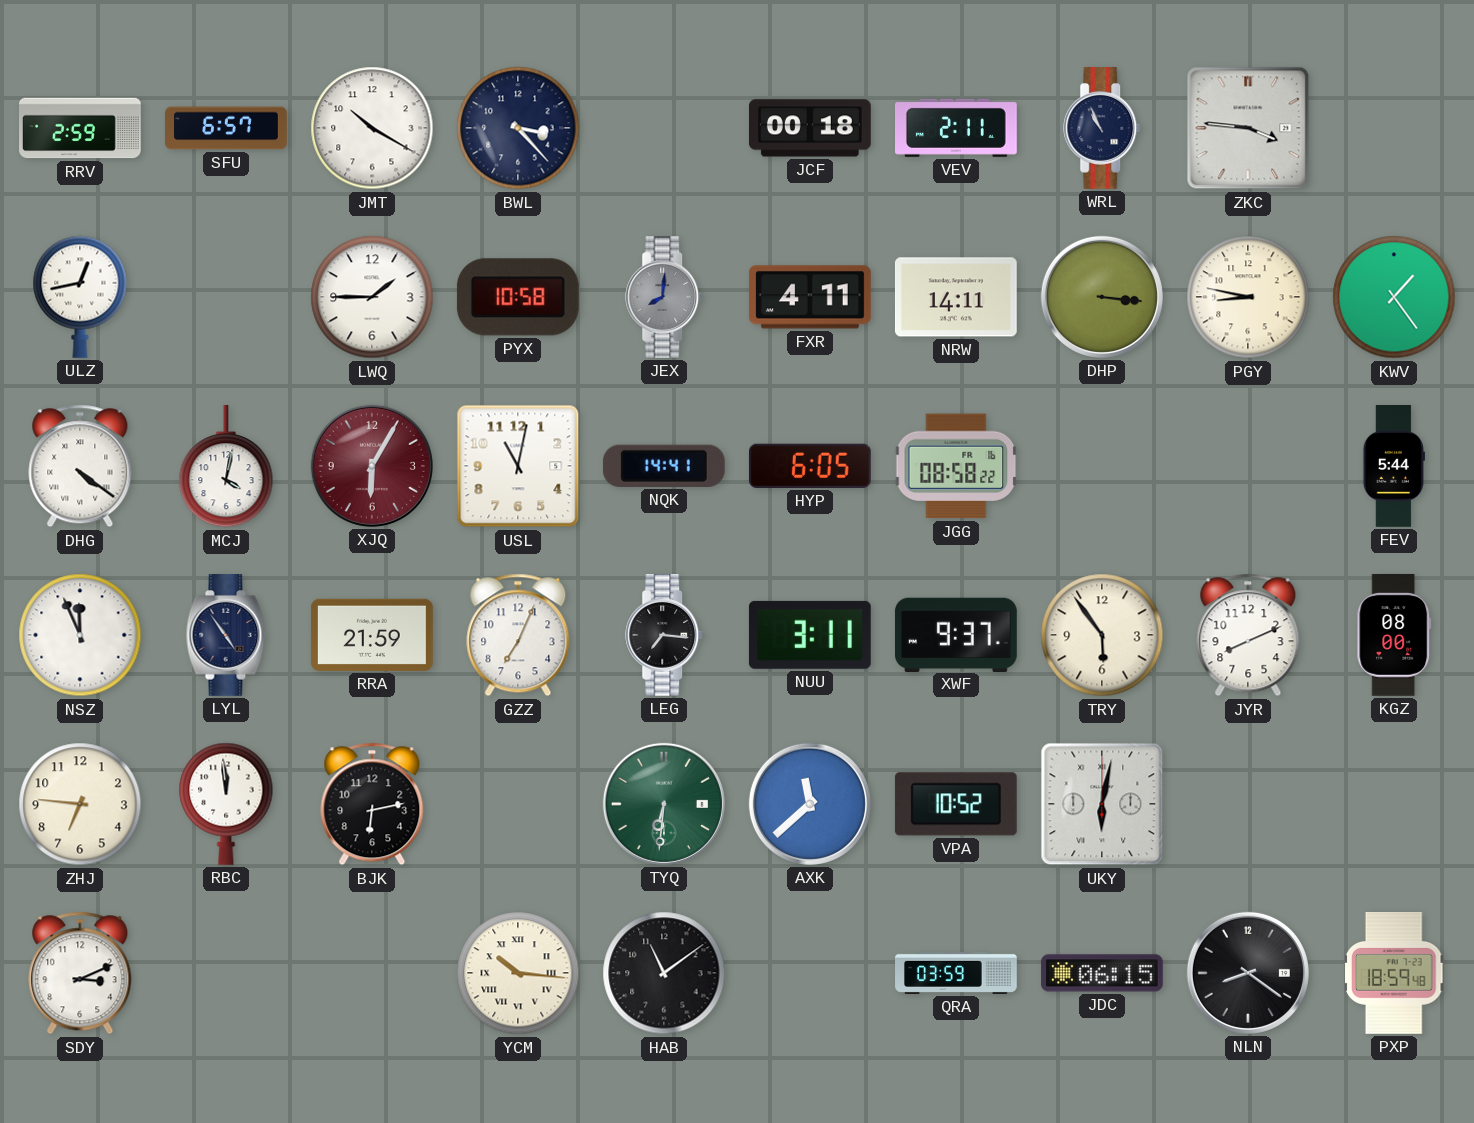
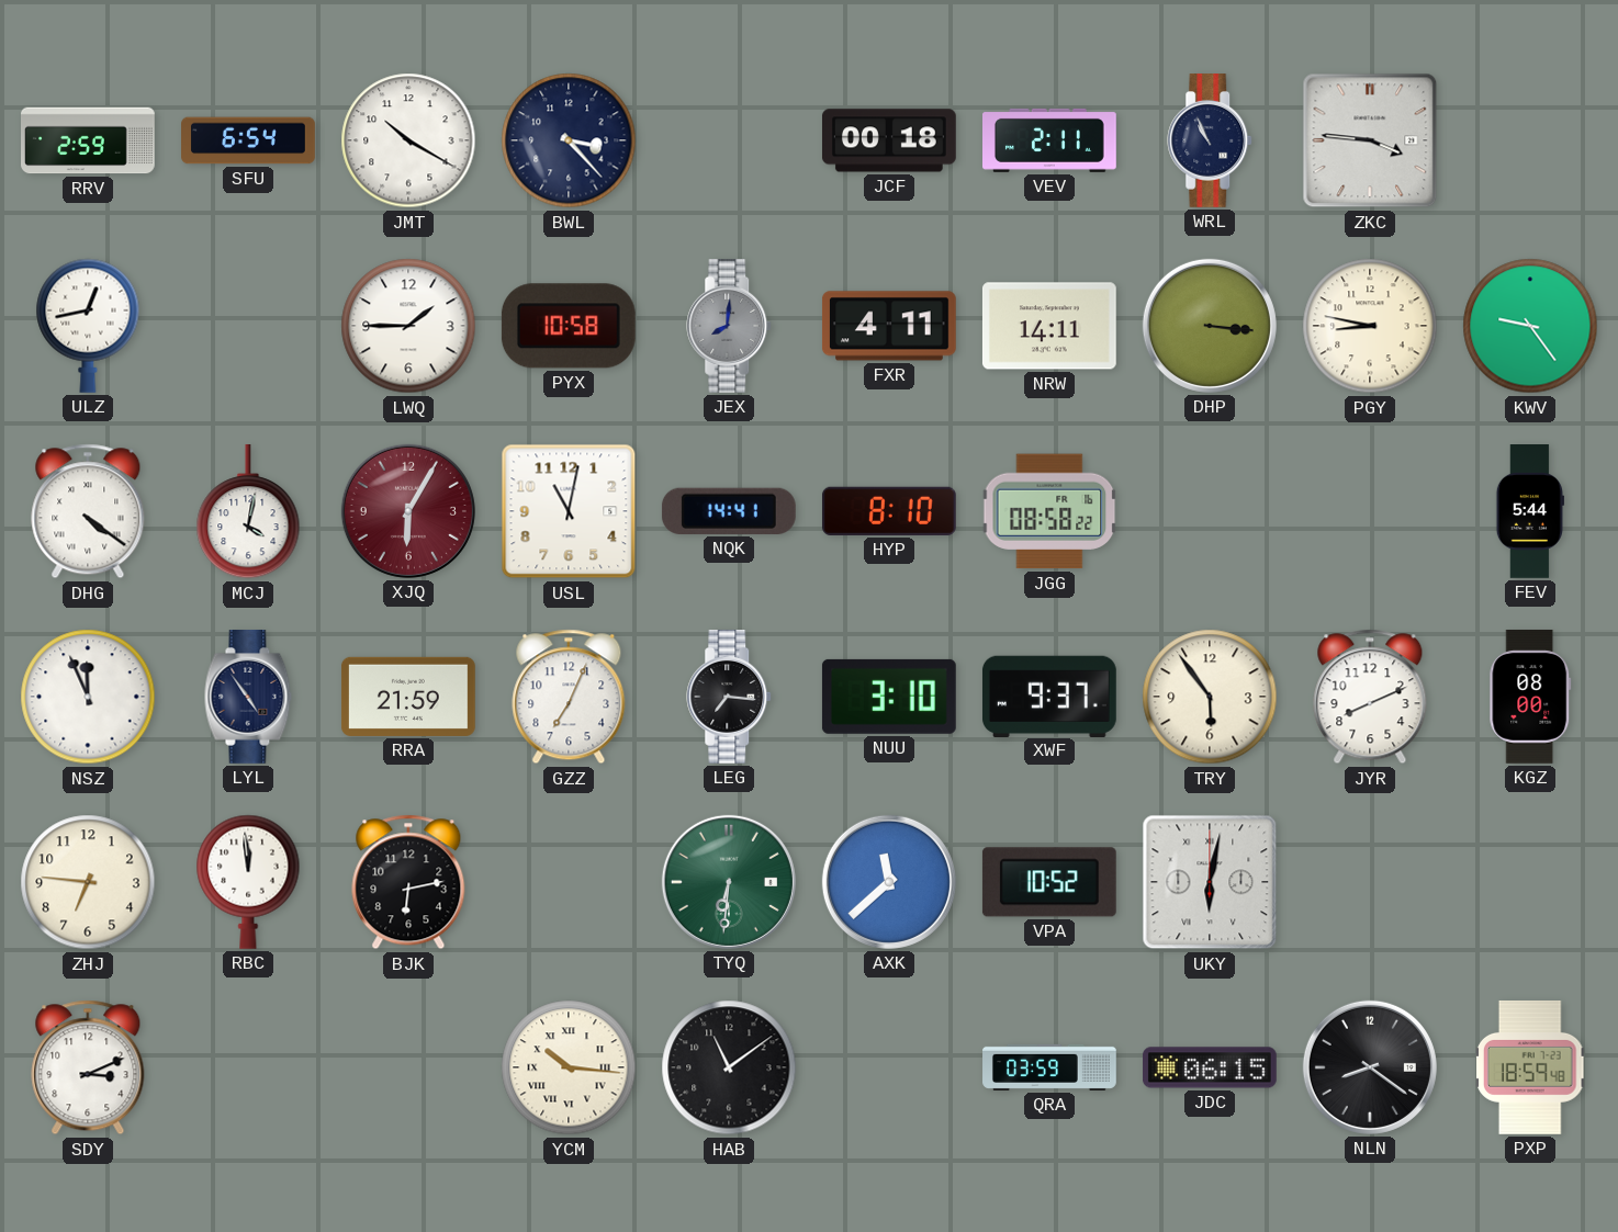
SFU: 6:57 -> 6:54
KWV: 1:24 -> 9:24
HYP: 6:05 -> 8:10
NUU: 3:11 -> 3:10
